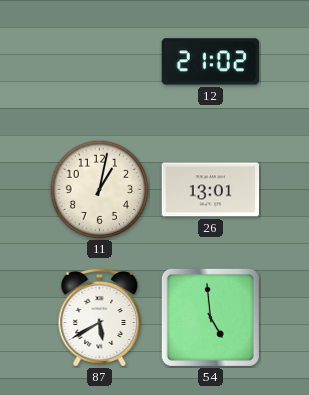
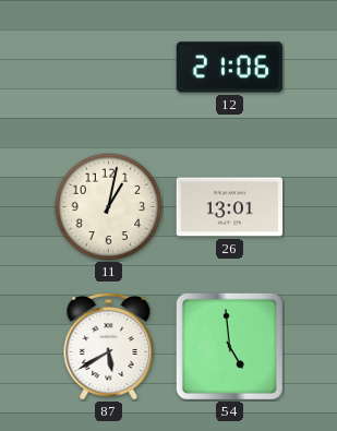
12: 21:02 -> 21:06
